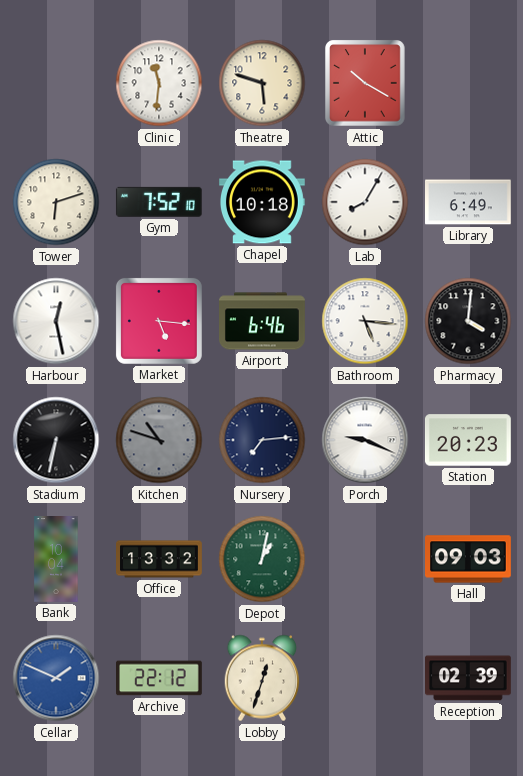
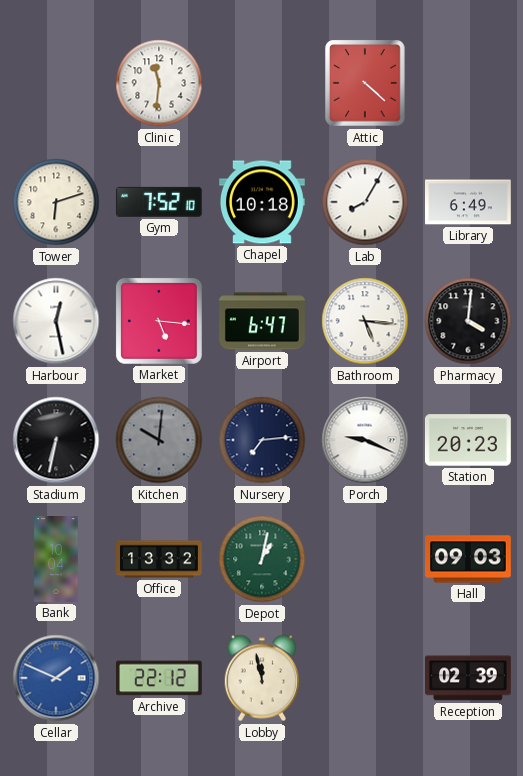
Theatre: 5:48 -> none
Attic: 10:20 -> 4:22
Airport: 6:46 -> 6:47
Kitchen: 10:48 -> 10:01
Lobby: 12:33 -> 11:58
